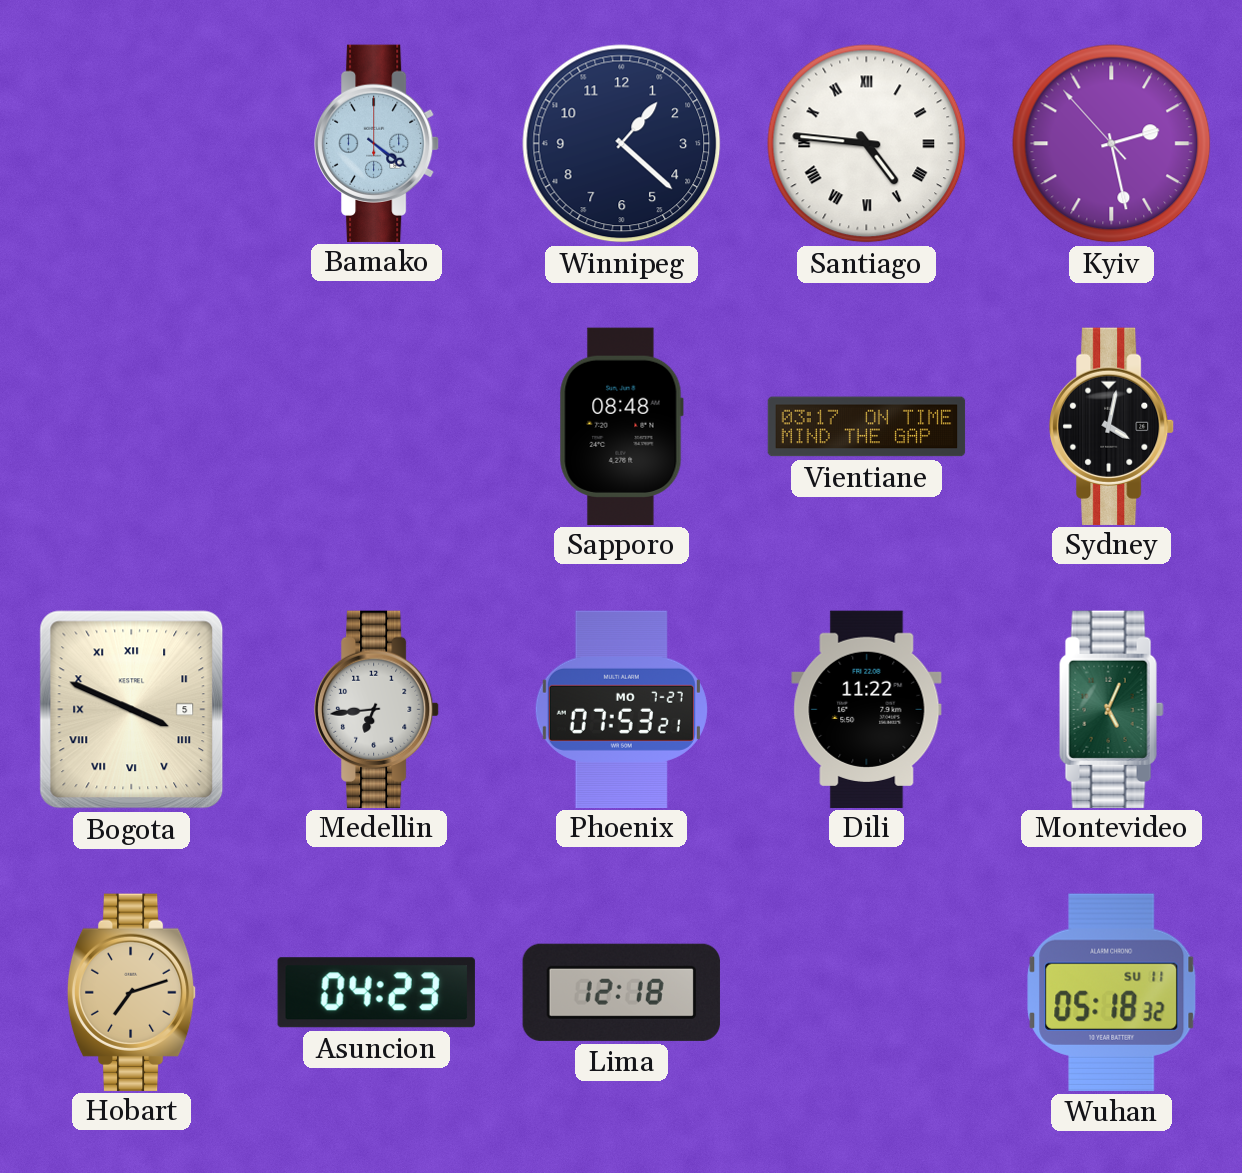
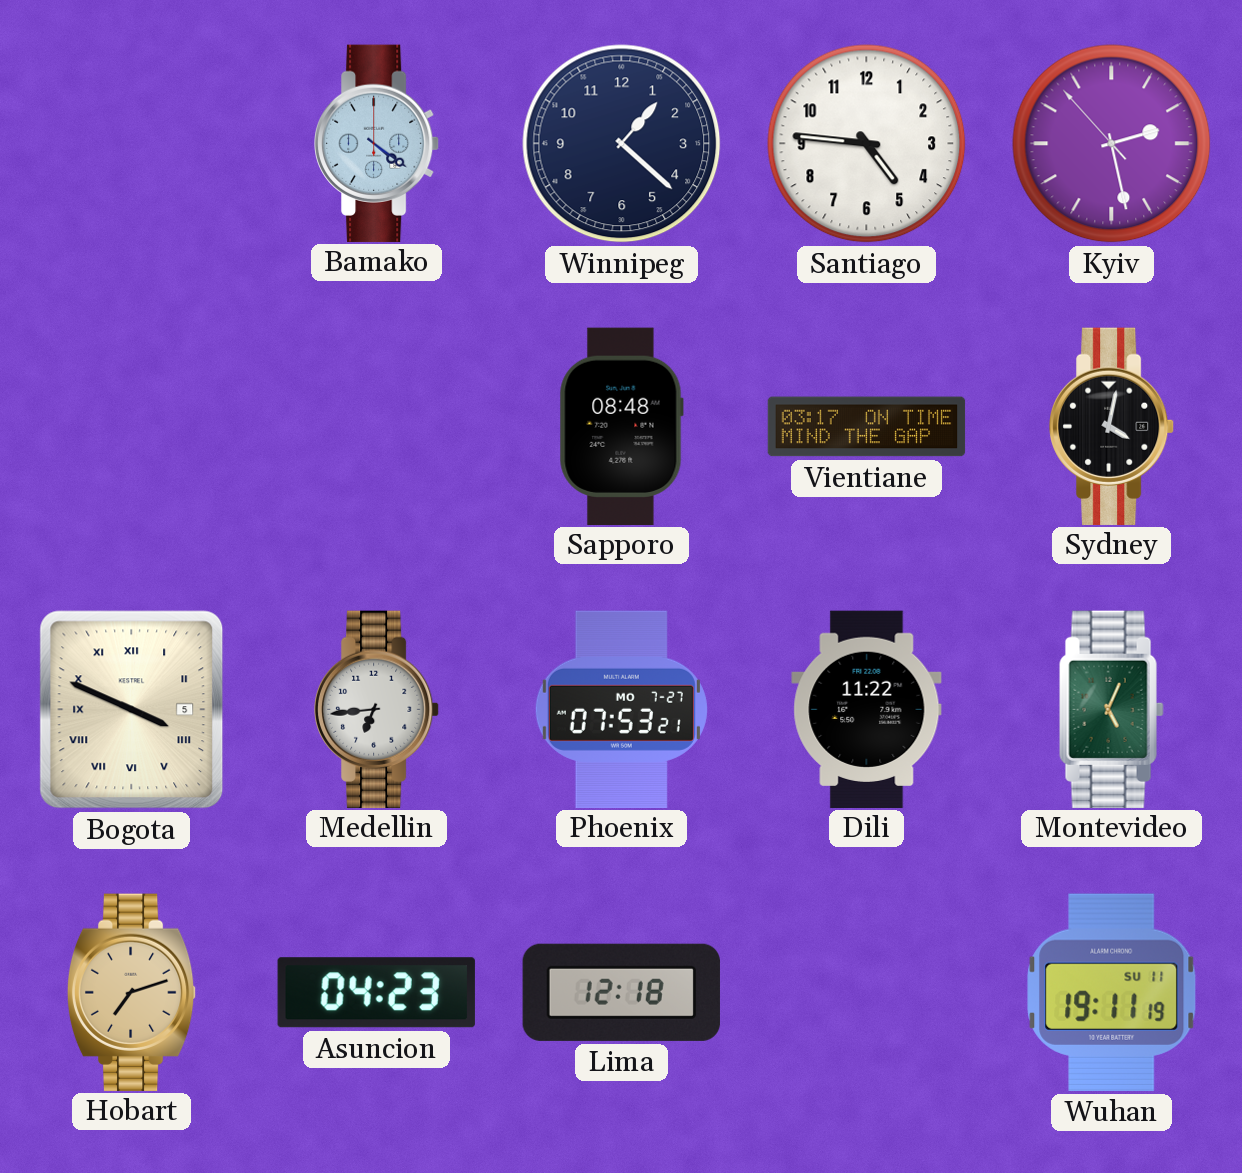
Santiago numerals: Roman -> Arabic
Wuhan: 05:18 -> 19:11
